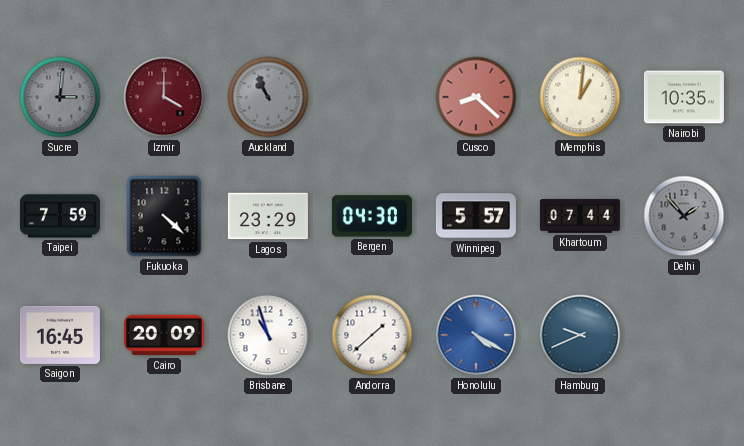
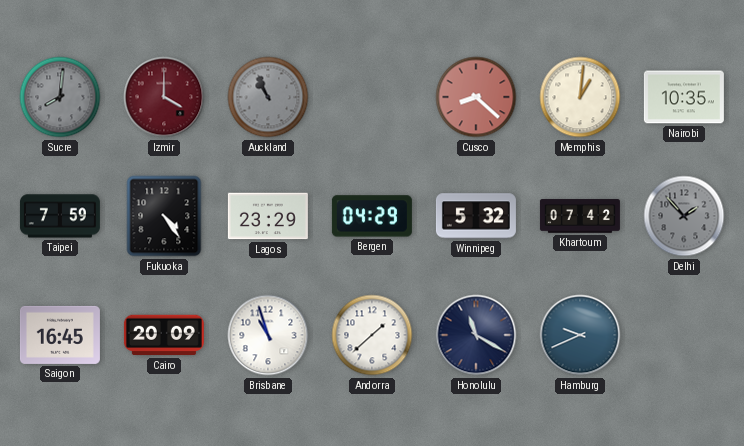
Sucre: 3:01 -> 8:01
Fukuoka: 4:22 -> 4:24
Bergen: 04:30 -> 04:29
Winnipeg: 5:57 -> 5:32
Khartoum: 07:44 -> 07:42
Honolulu: 4:20 -> 11:20
Honolulu dial: blue -> navy
